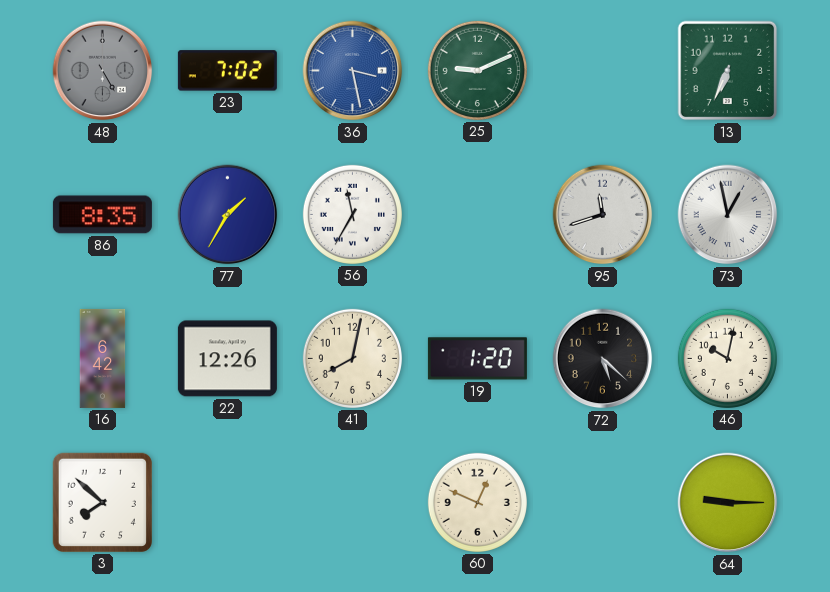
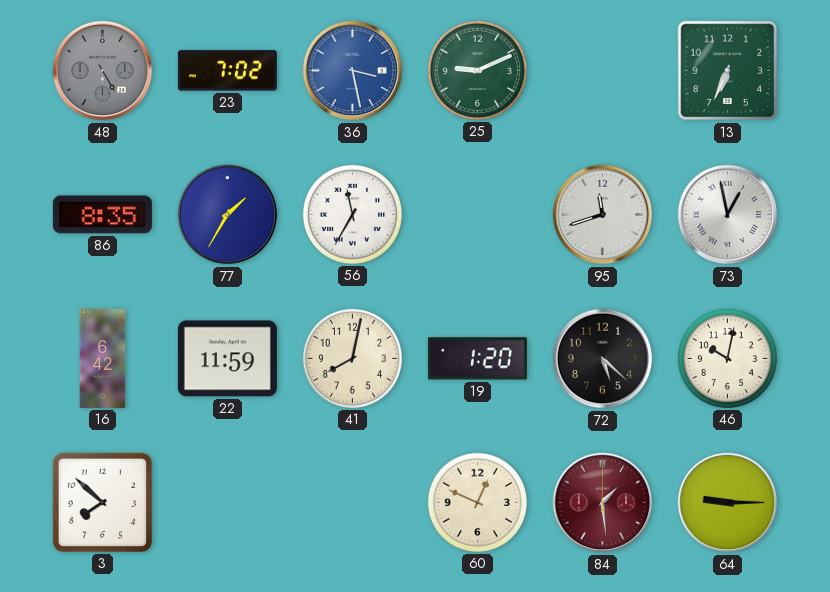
22: 12:26 -> 11:59
84: none -> 1:29
